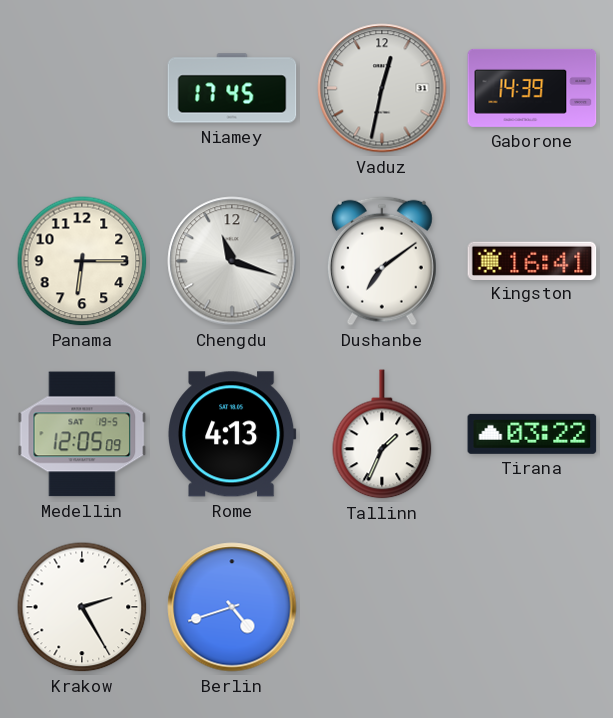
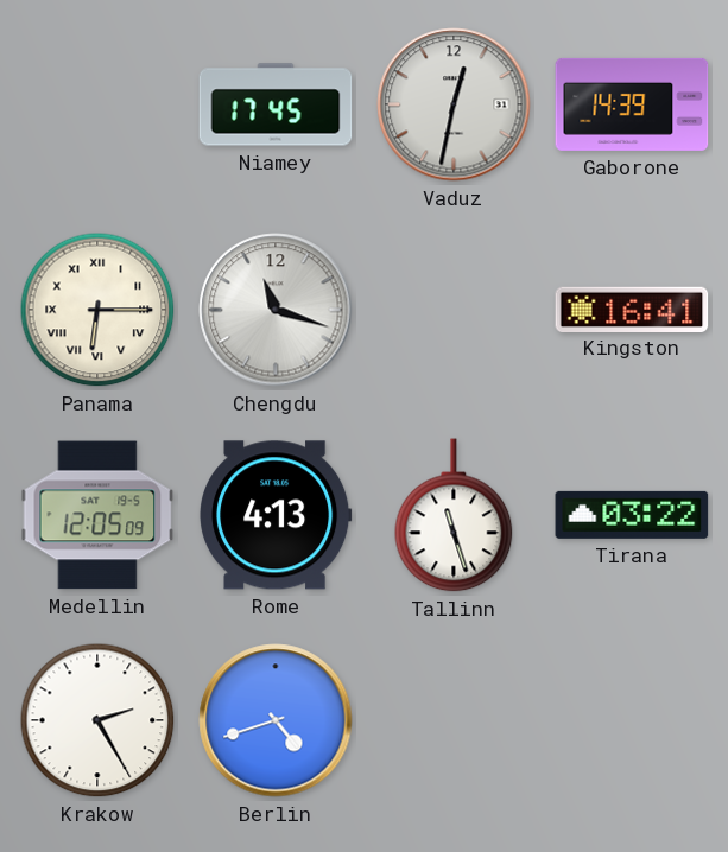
Panama numerals: Arabic -> Roman
Dushanbe: 7:09 -> none
Tallinn: 1:34 -> 11:27
